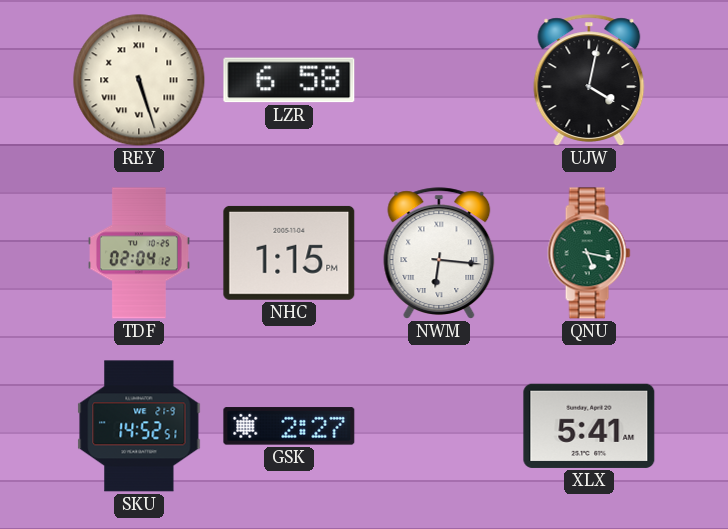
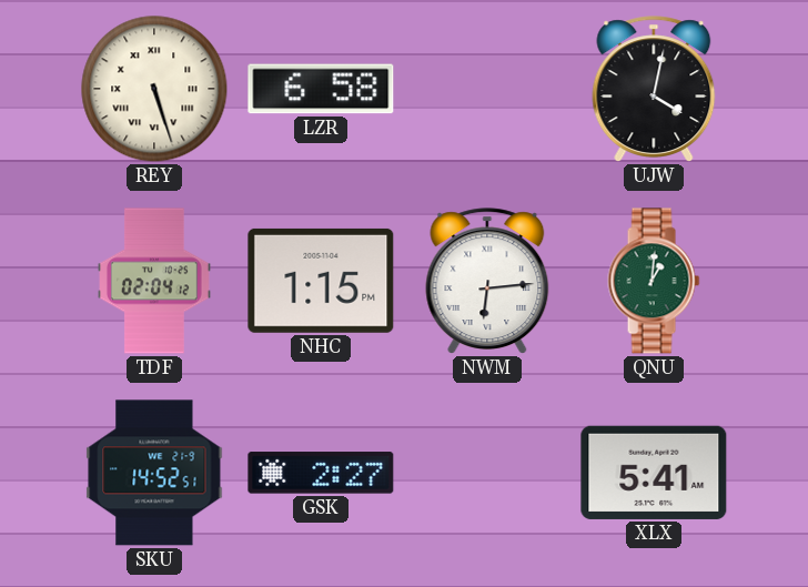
NWM: 6:16 -> 6:14
QNU: 5:17 -> 1:01
